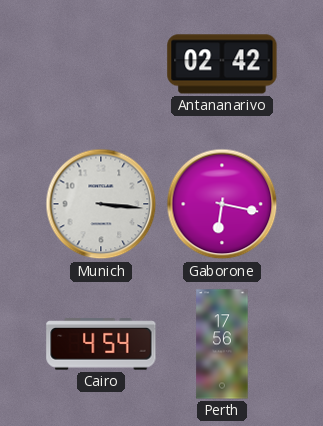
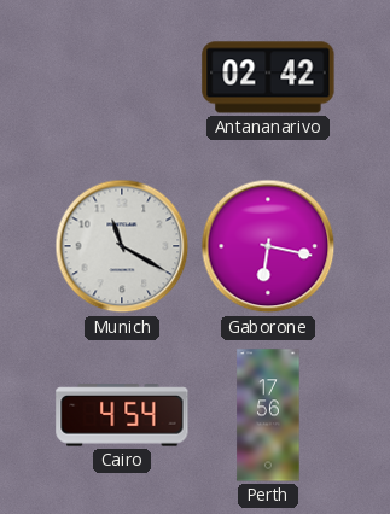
Munich: 3:16 -> 11:20
